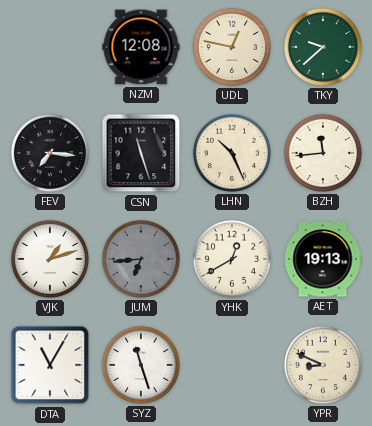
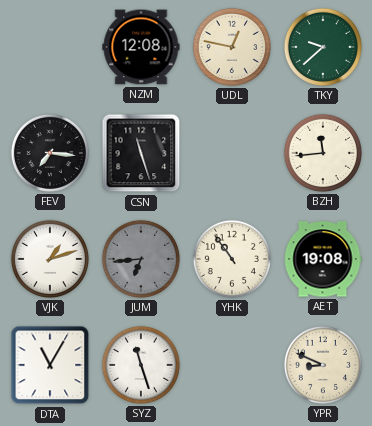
LHN: 10:26 -> none
YHK: 12:40 -> 10:54
AET: 19:13 -> 19:08
